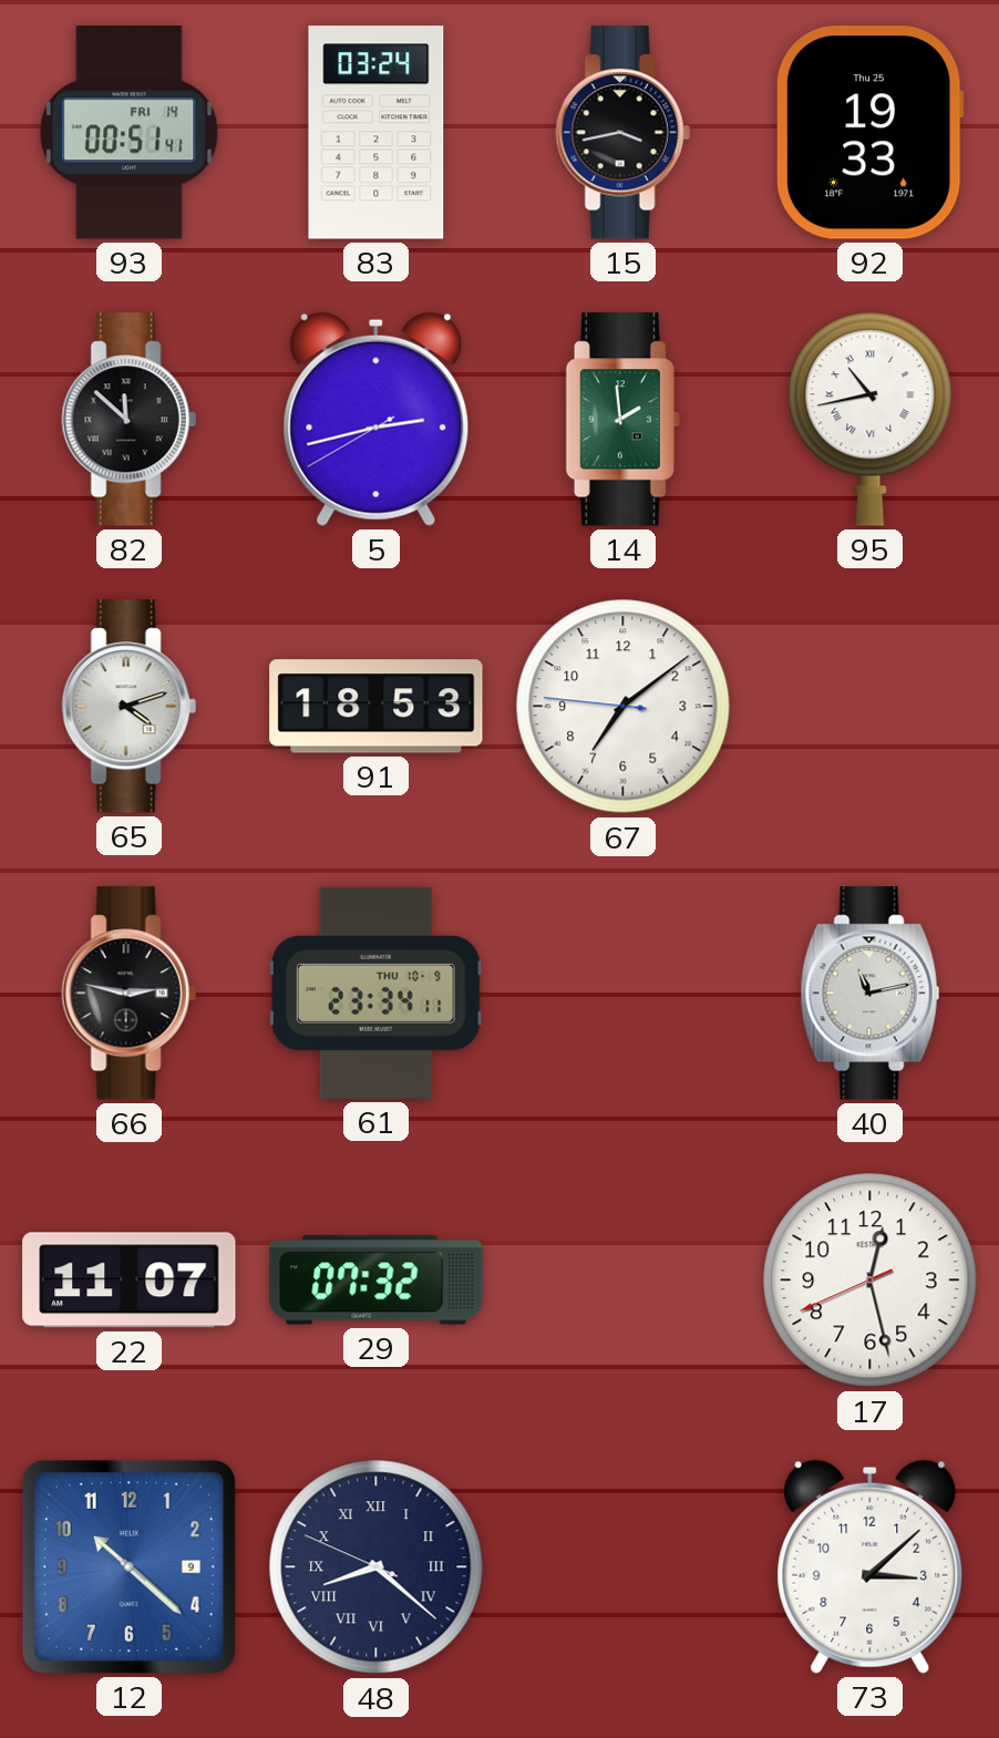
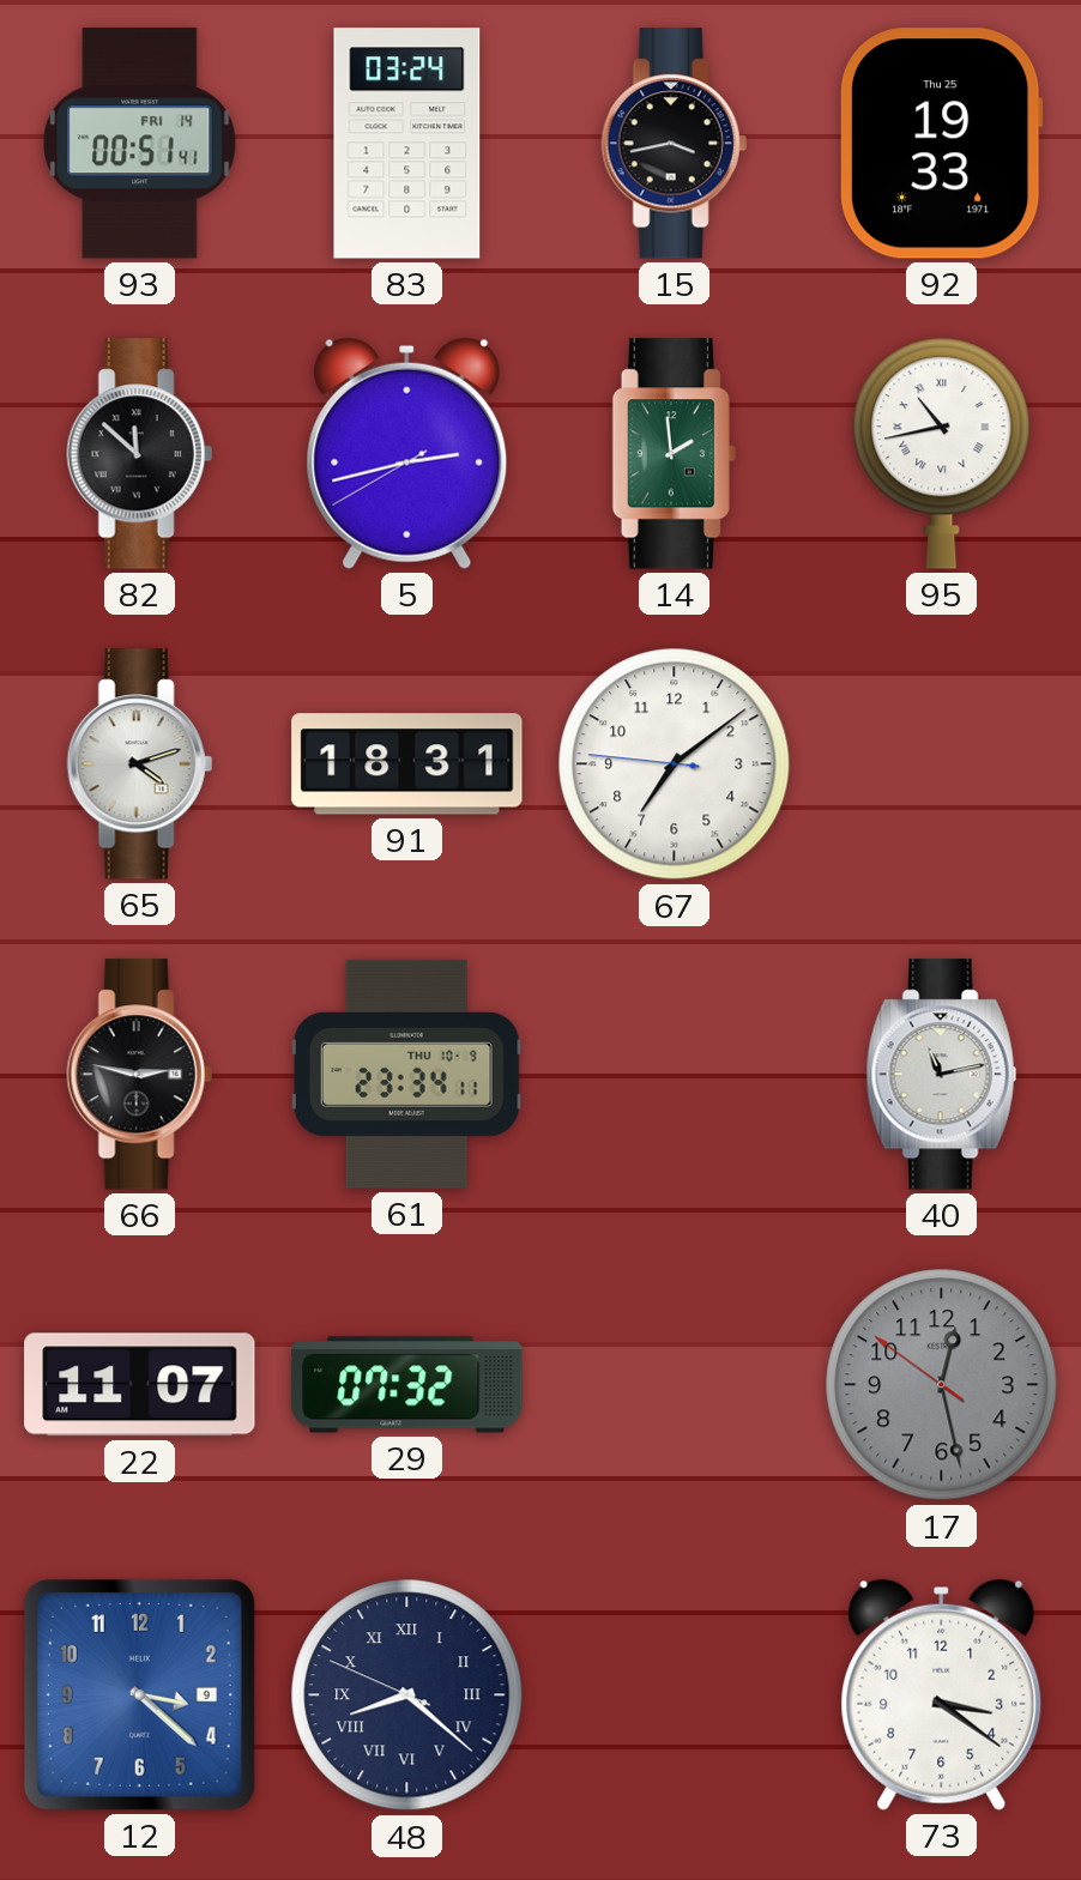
91: 18:53 -> 18:31
17: 12:27:41 -> 12:27:51
17 dial: white -> grey
12: 10:22 -> 3:22
73: 3:08 -> 3:21
